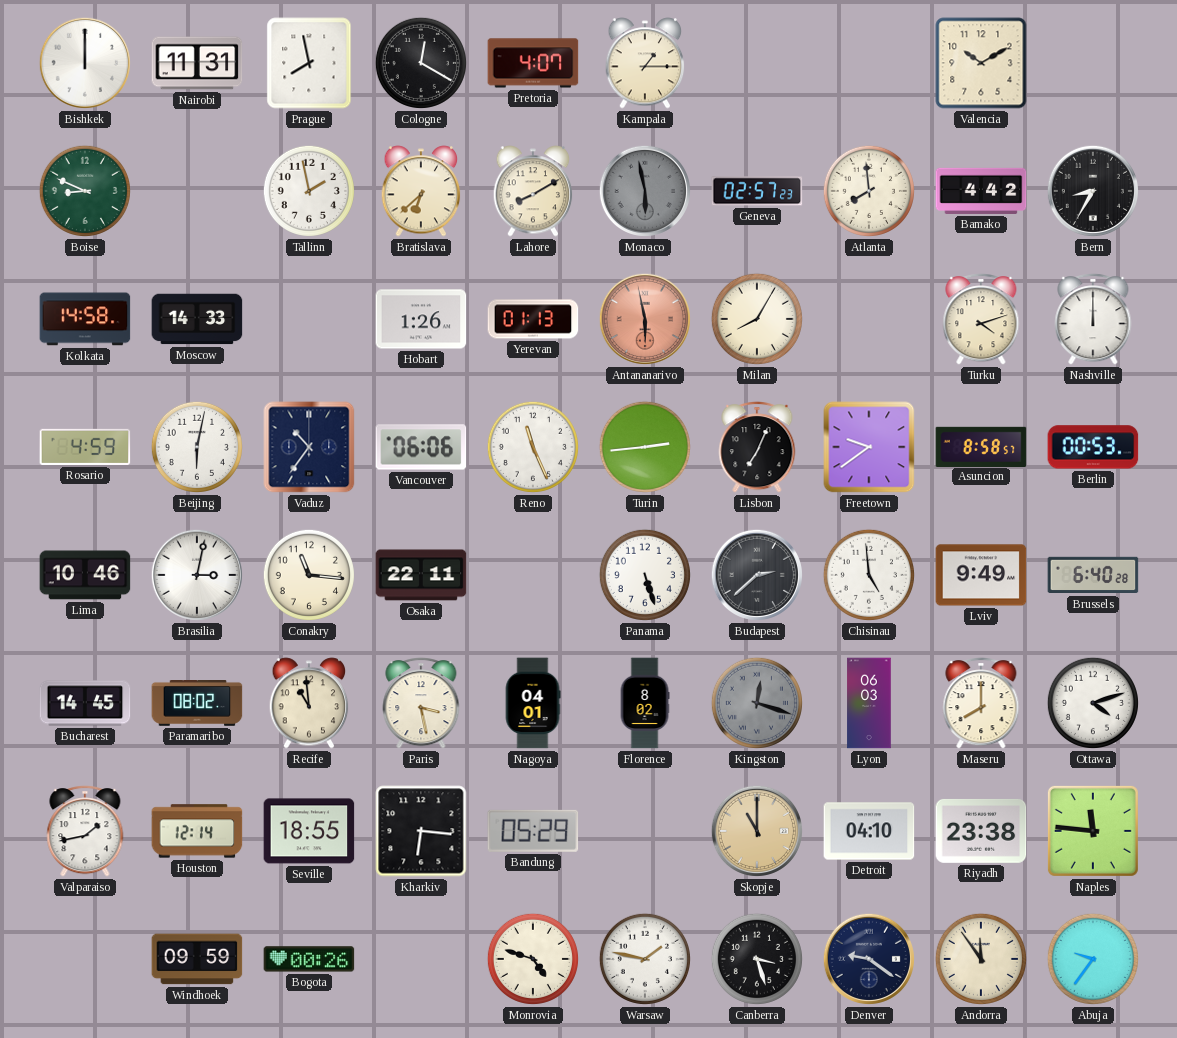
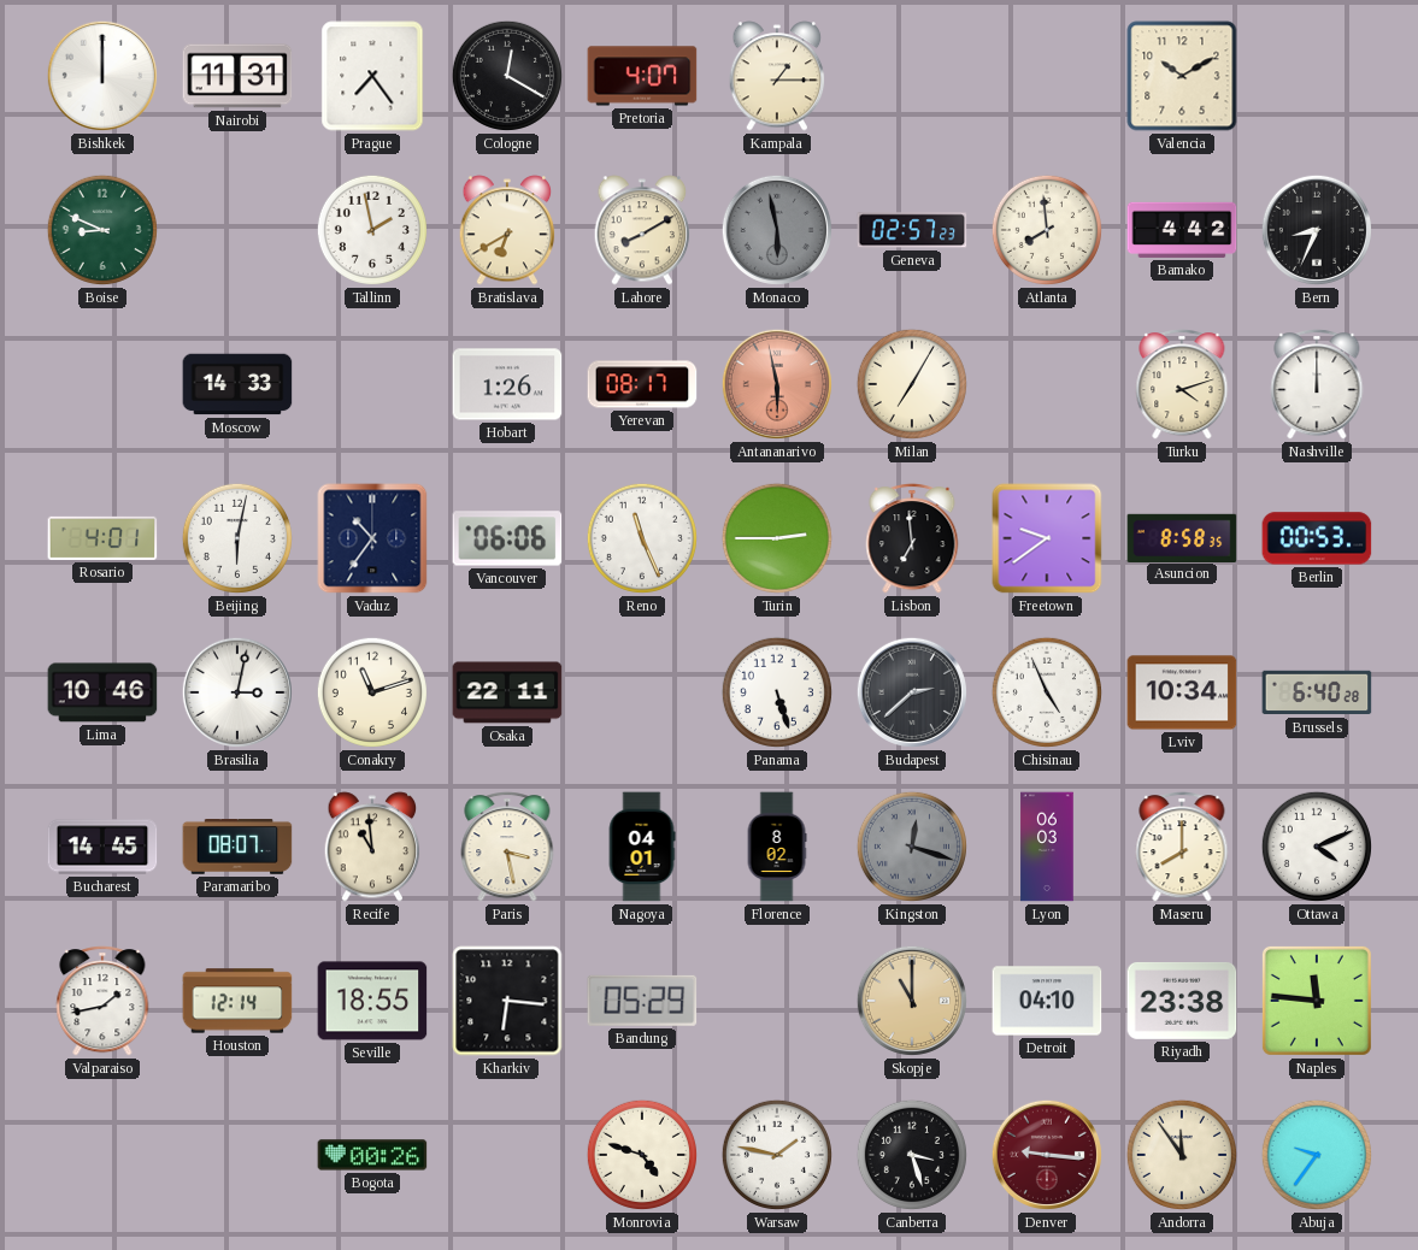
Prague: 7:58 -> 7:24
Bratislava: 6:38 -> 6:40
Bern: 8:35 -> 8:34
Kolkata: 14:58 -> none
Yerevan: 01:13 -> 08:17
Milan: 8:05 -> 7:05
Rosario: 4:59 -> 4:01
Turin: 2:44 -> 2:45
Lisbon: 7:04 -> 6:59
Asuncion: 8:58:57 -> 8:58:35
Conakry: 11:16 -> 11:12
Chisinau: 4:59 -> 4:56
Lviv: 9:49 -> 10:34
Paramaribo: 08:02 -> 08:07
Ottawa: 4:12 -> 4:11
Windhoek: 09:59 -> none
Denver: 9:21 -> 9:16
Denver dial: navy -> burgundy
